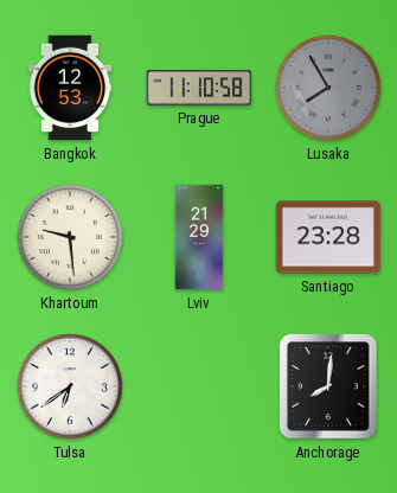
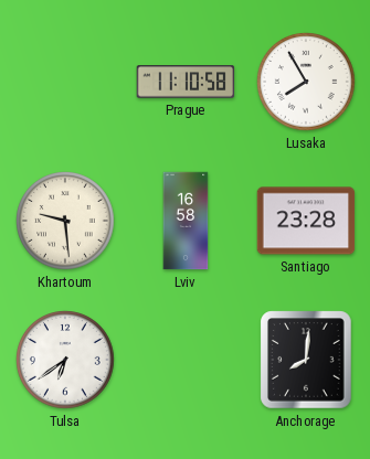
Bangkok: 12:53 -> none
Lusaka dial: grey -> white
Lviv: 21:29 -> 16:58
